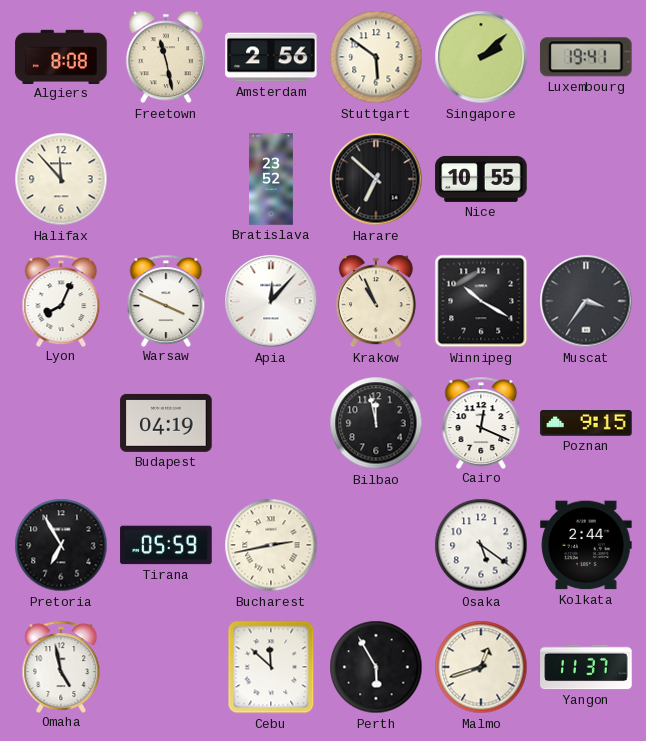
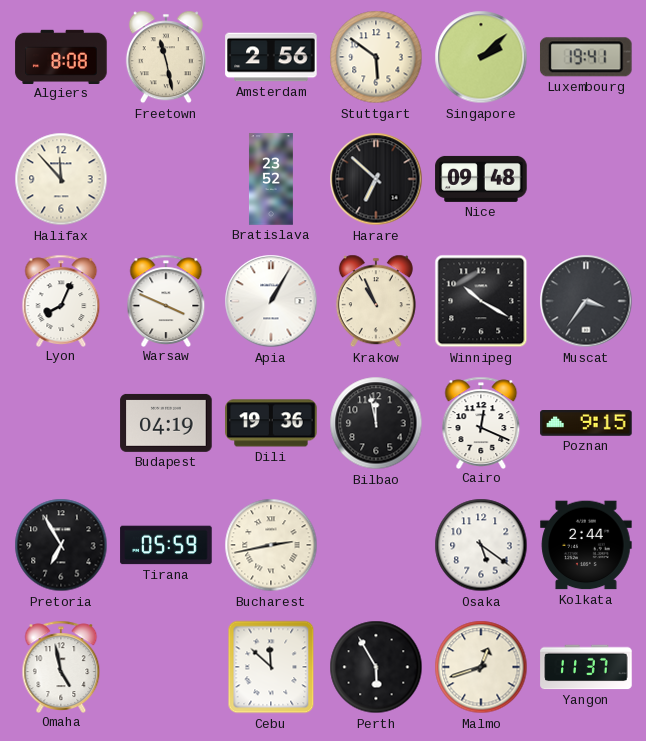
Nice: 10:55 -> 09:48
Apia: 12:07 -> 1:05
Dili: none -> 19:36
